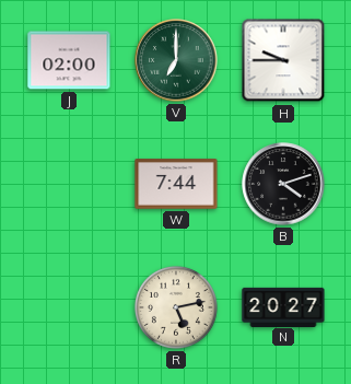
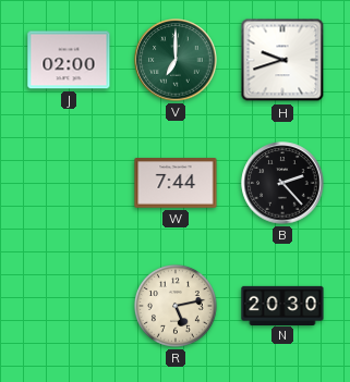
H: 9:45 -> 9:42
B: 4:12 -> 2:23
N: 20:27 -> 20:30
